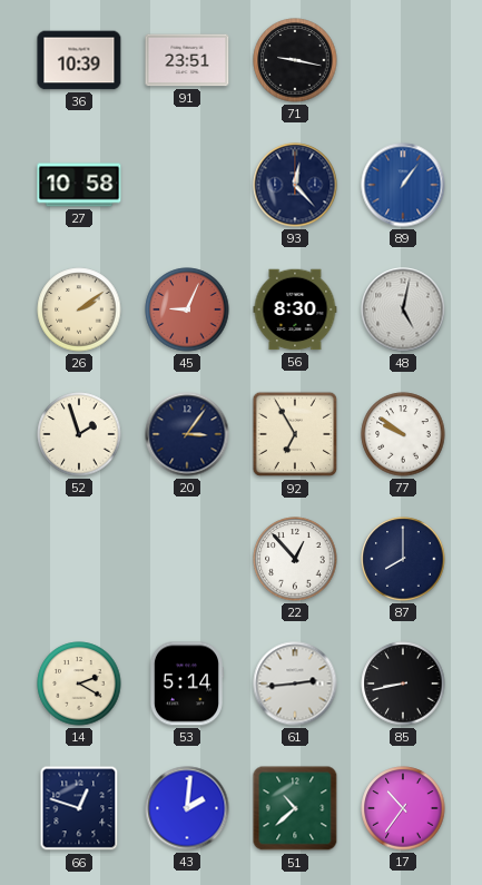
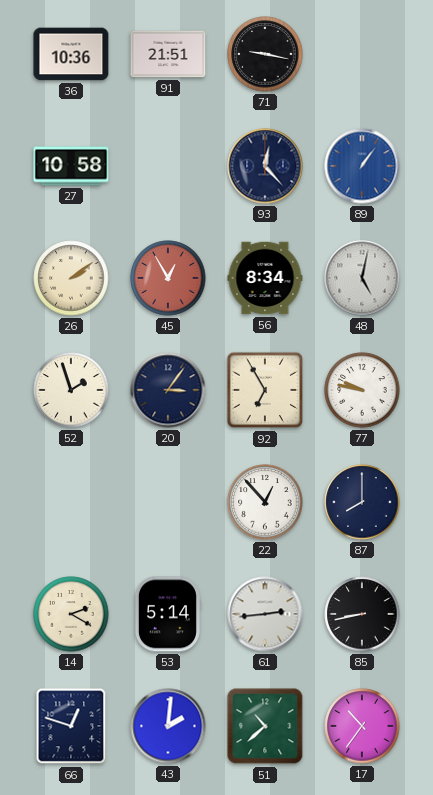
36: 10:39 -> 10:36
91: 23:51 -> 21:51
45: 9:04 -> 12:55
56: 8:30 -> 8:34
77: 9:51 -> 9:47
